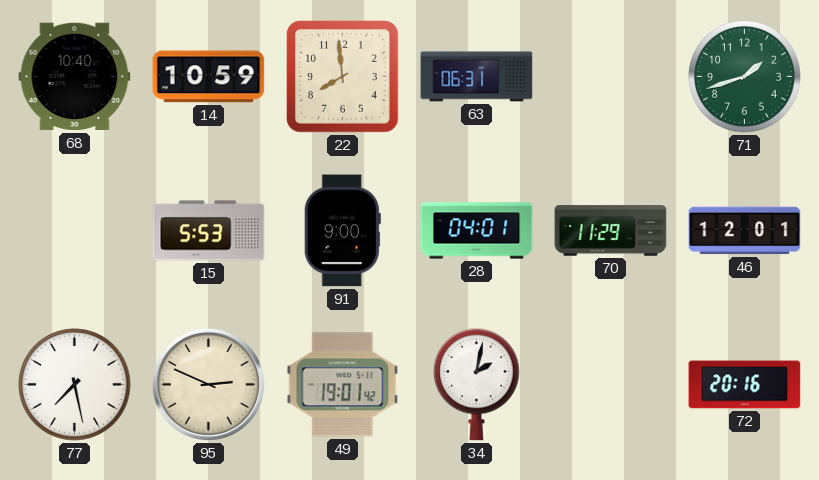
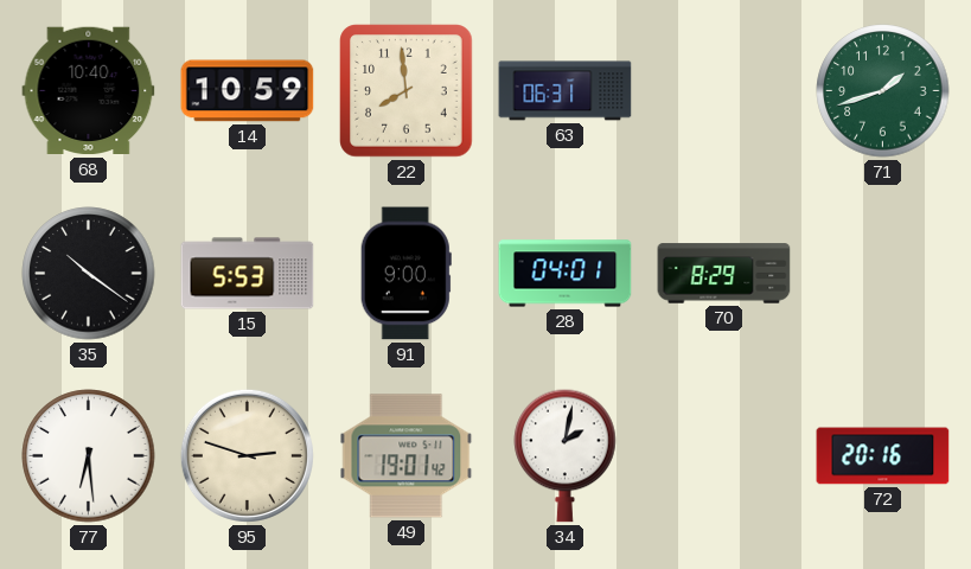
35: none -> 10:21
70: 11:29 -> 8:29
46: 12:01 -> none
77: 7:28 -> 6:29
95: 2:49 -> 2:48
